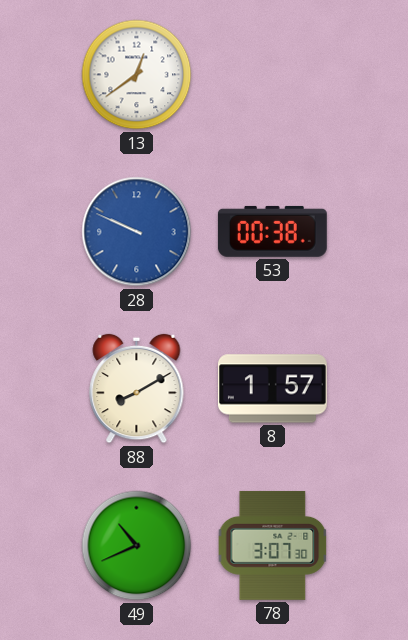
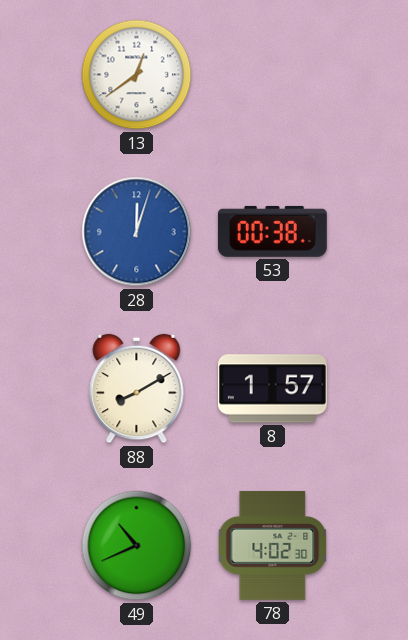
28: 9:49 -> 12:03
78: 3:07 -> 4:02
